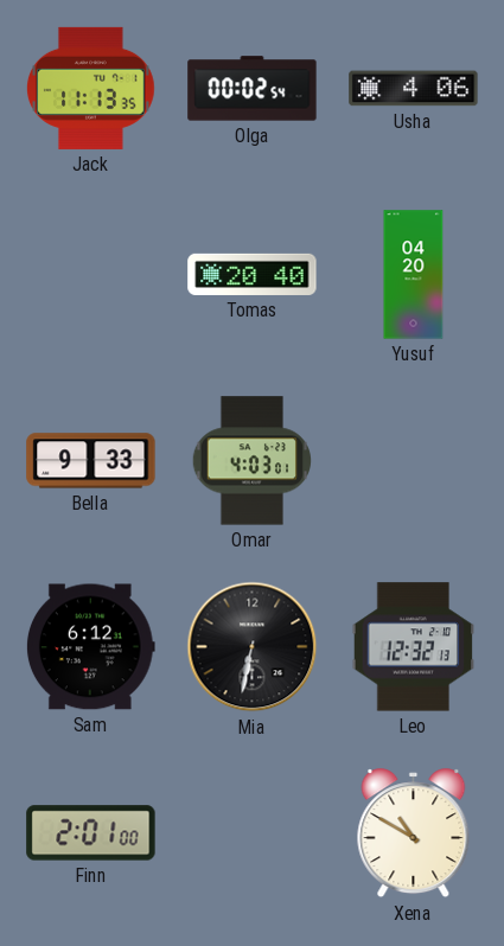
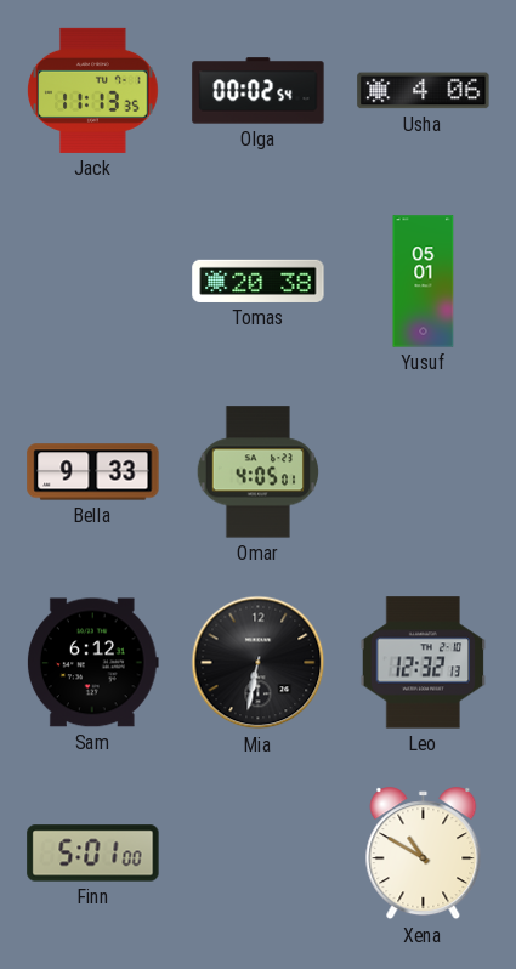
Tomas: 20:40 -> 20:38
Yusuf: 04:20 -> 05:01
Omar: 4:03 -> 4:05
Finn: 2:01 -> 5:01
